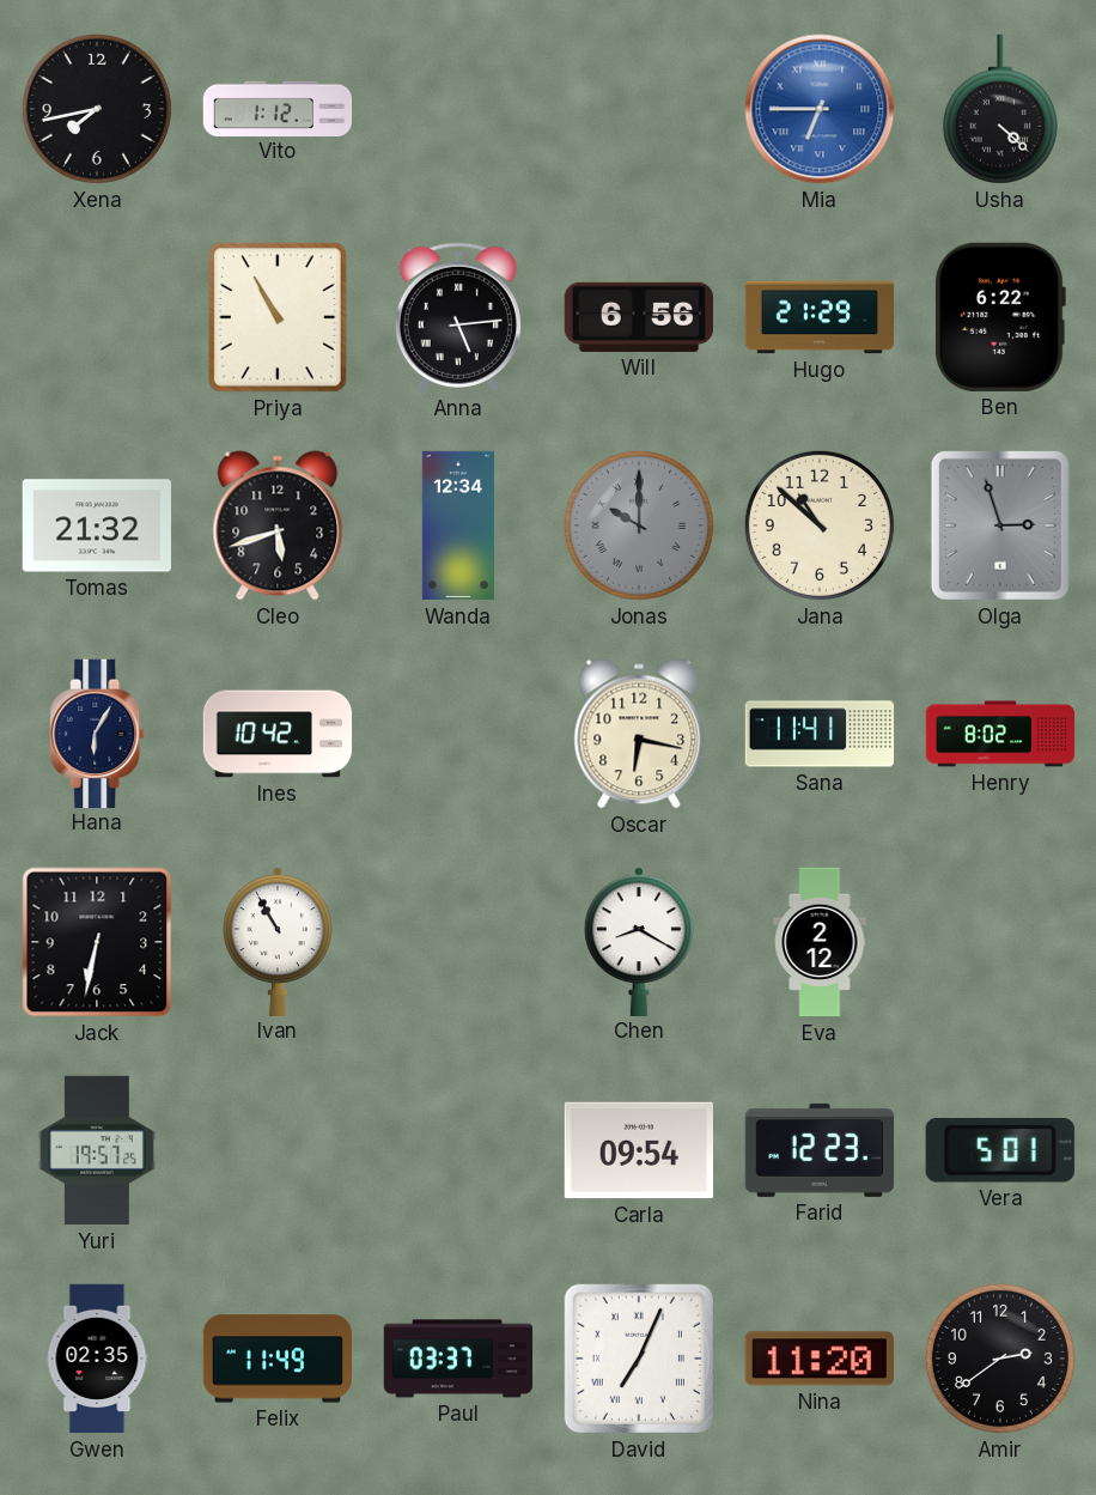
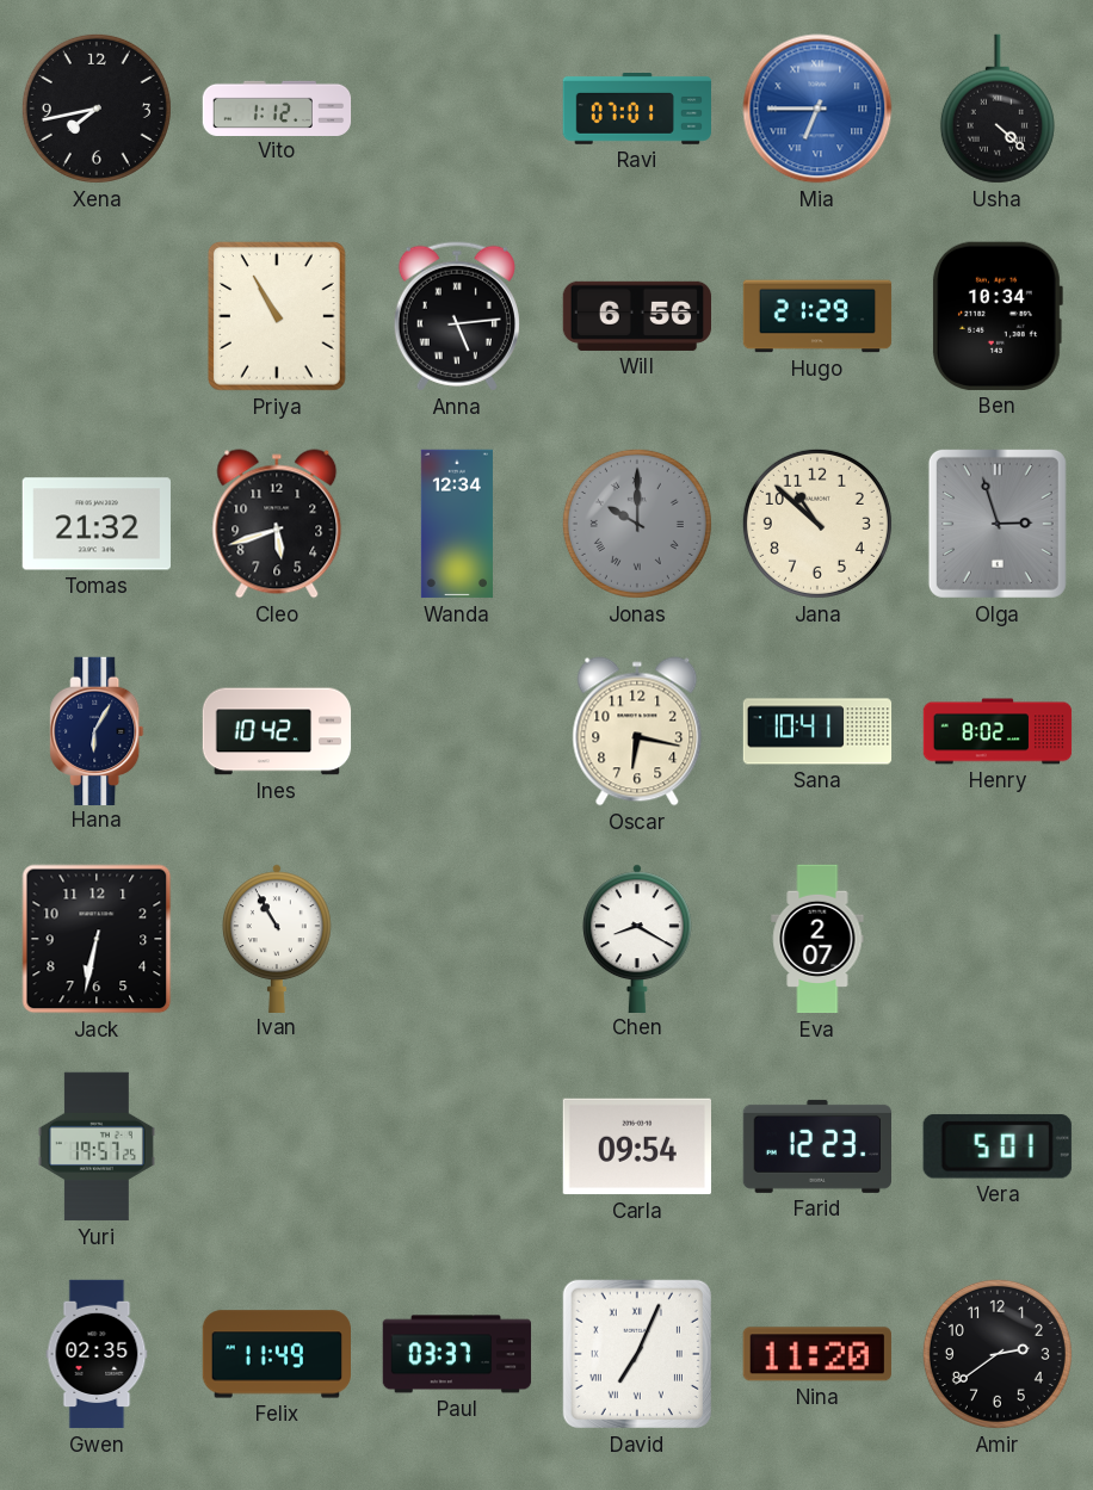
Ravi: none -> 07:01
Ben: 6:22 -> 10:34
Sana: 11:41 -> 10:41
Eva: 2:12 -> 2:07
